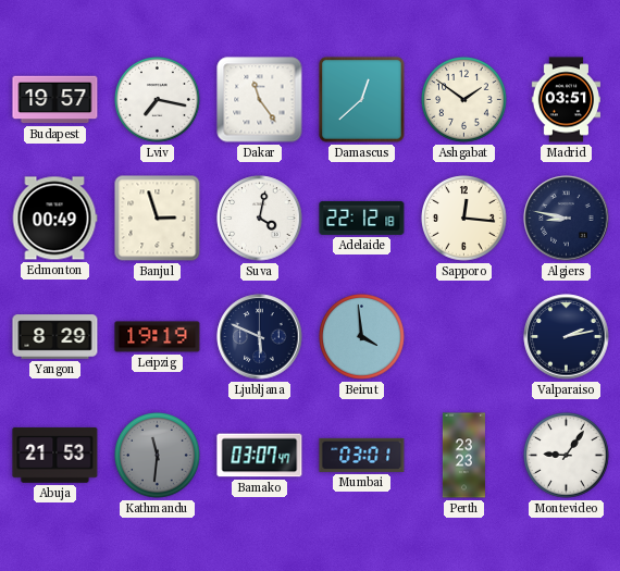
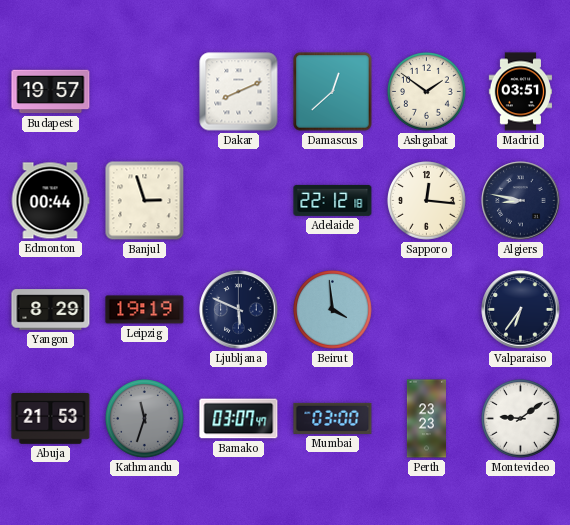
Lviv: 7:17 -> none
Dakar: 11:24 -> 8:11
Edmonton: 00:49 -> 00:44
Suva: 4:02 -> none
Valparaiso: 2:13 -> 6:36
Kathmandu: 11:31 -> 11:33
Mumbai: 03:01 -> 03:00
Montevideo: 9:06 -> 9:09
